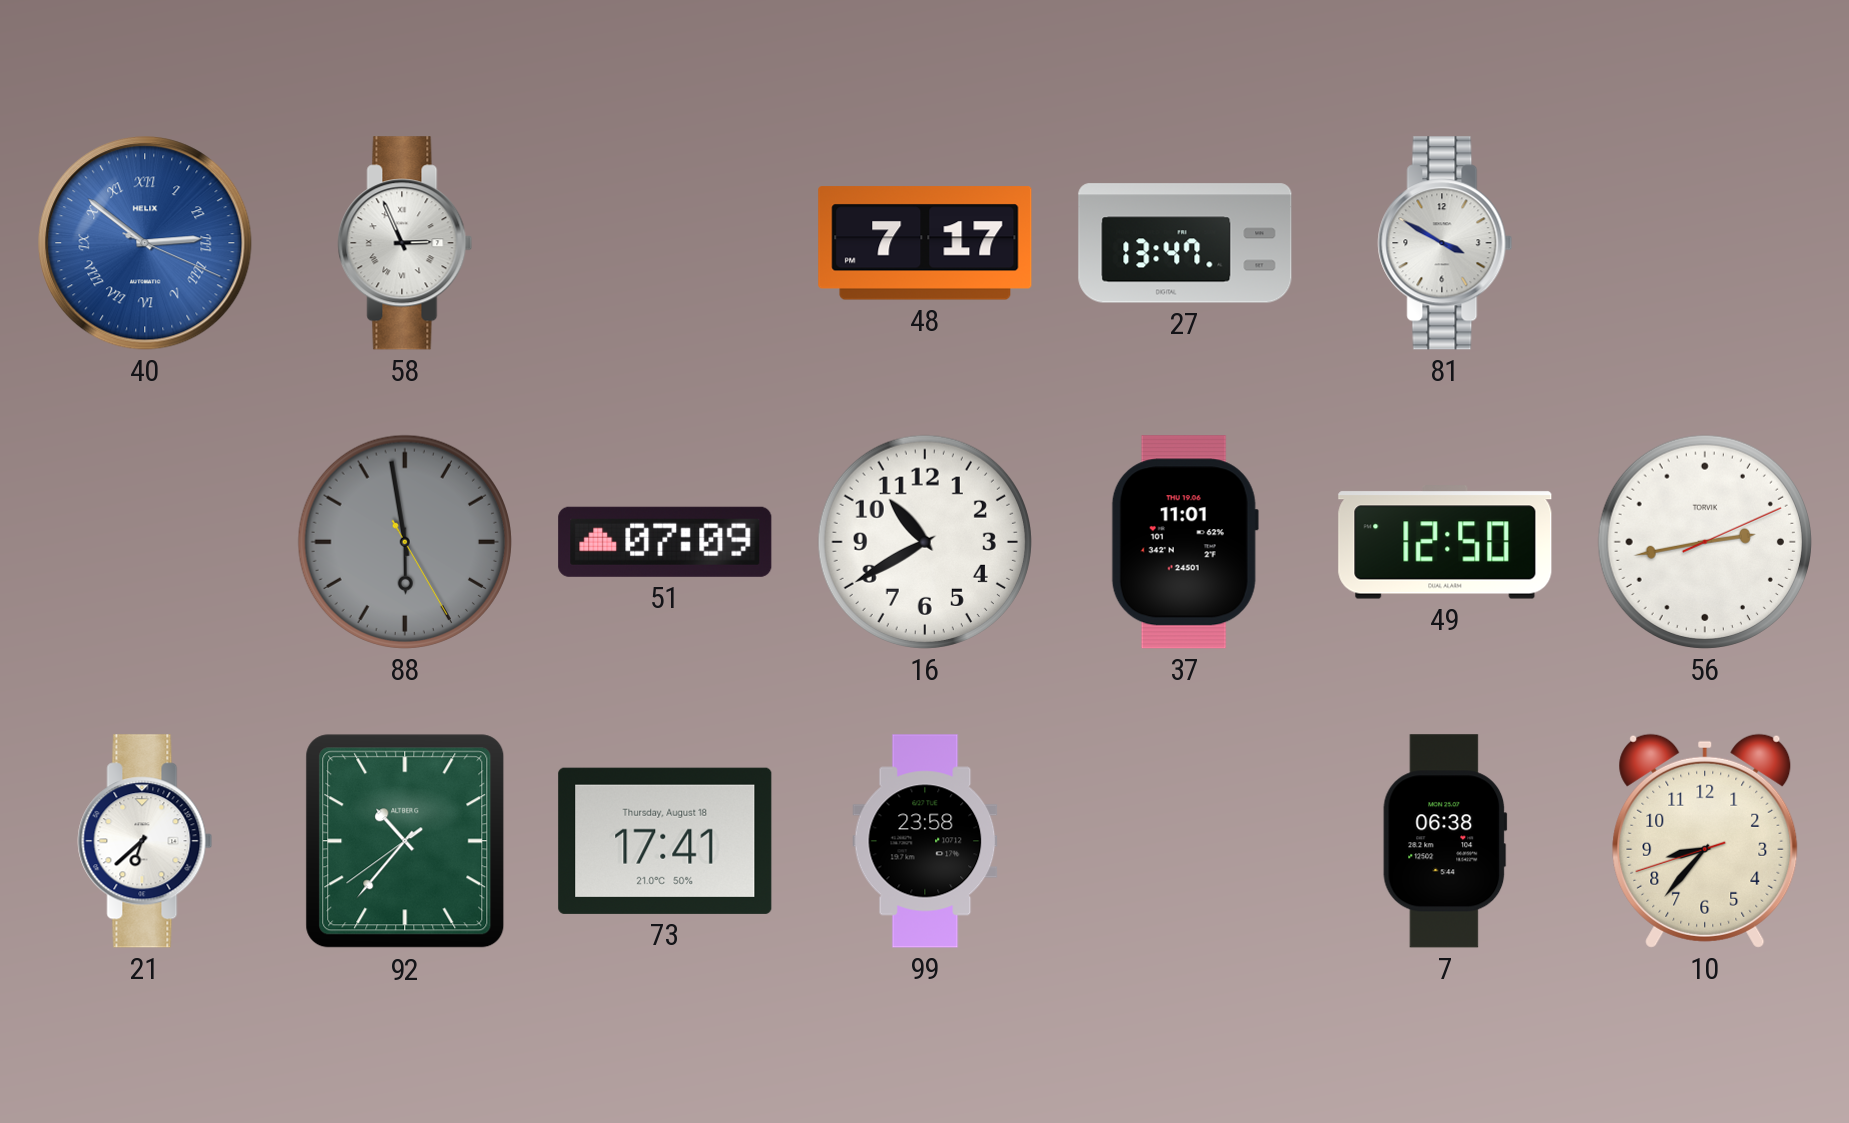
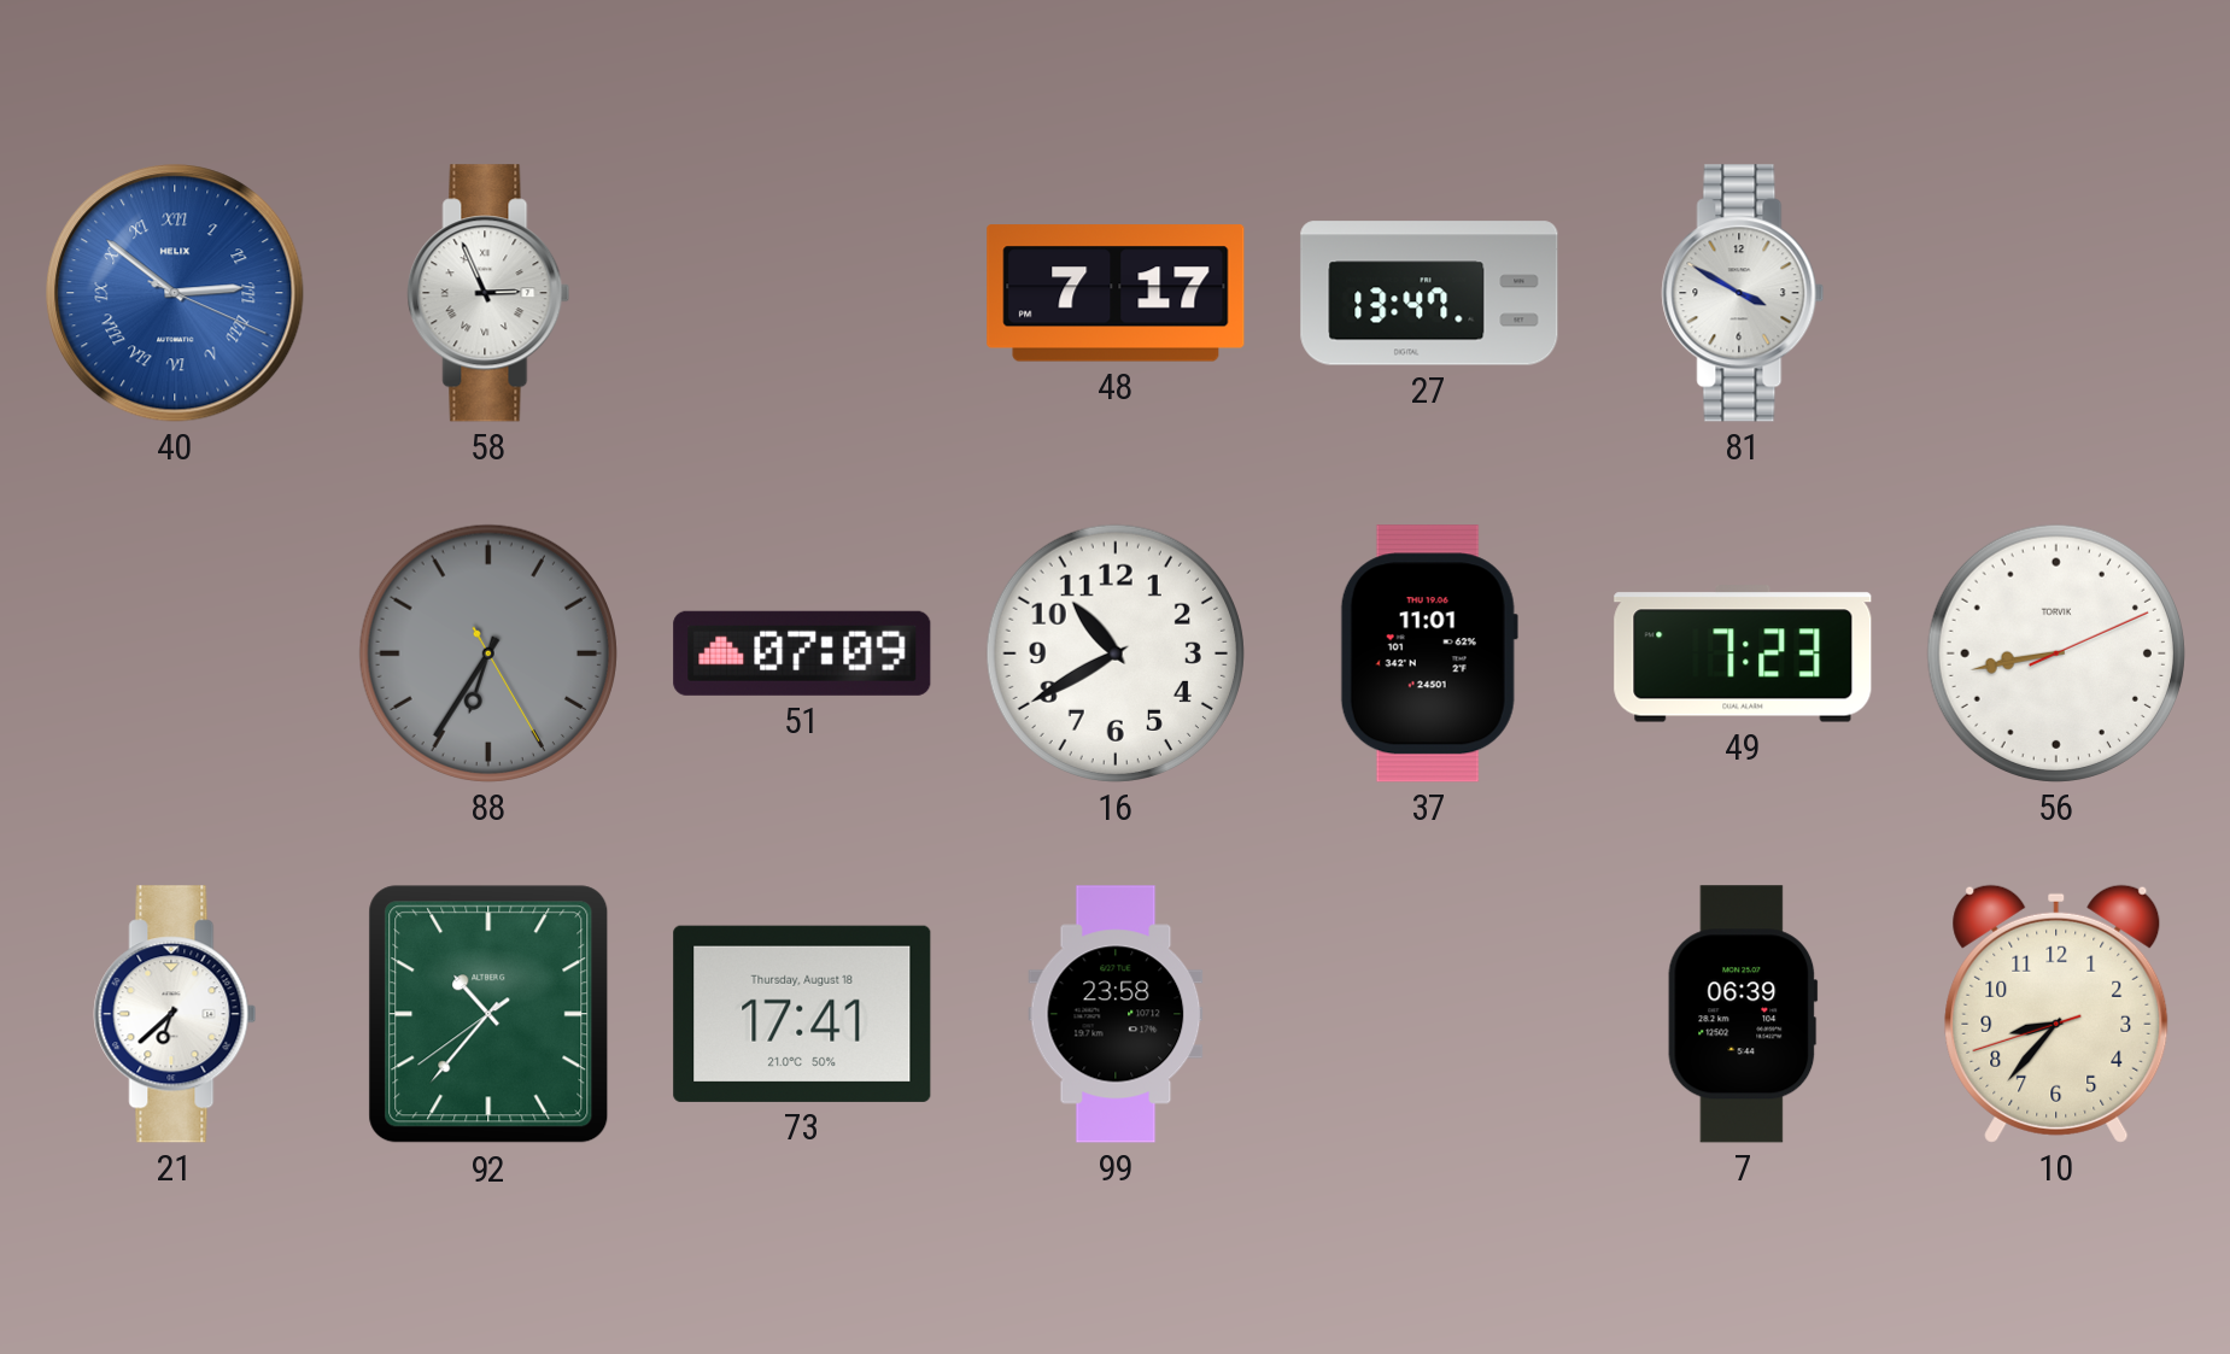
88: 5:58 -> 6:35
49: 12:50 -> 7:23
56: 2:43 -> 8:43
7: 06:38 -> 06:39
